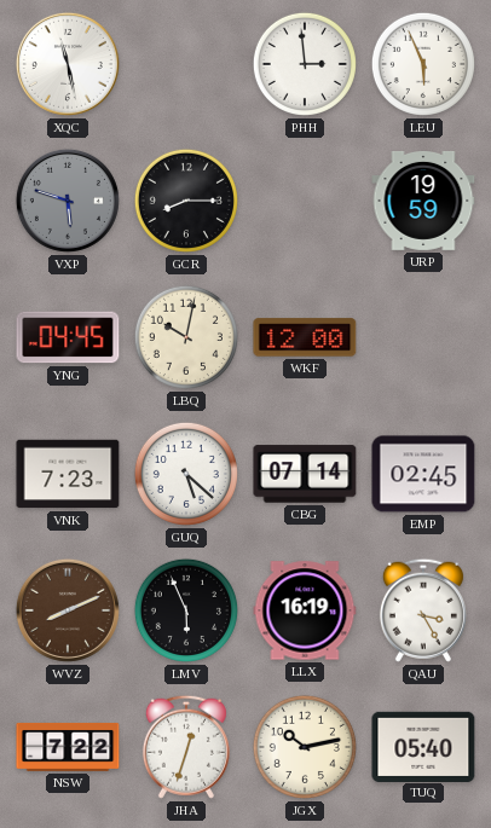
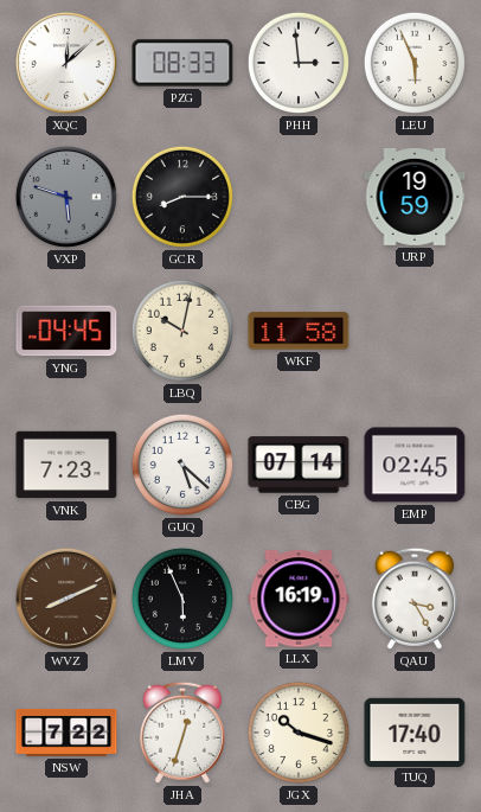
XQC: 11:28 -> 12:08
PZG: none -> 08:33
WKF: 12:00 -> 11:58
JGX: 10:13 -> 10:18
TUQ: 05:40 -> 17:40
